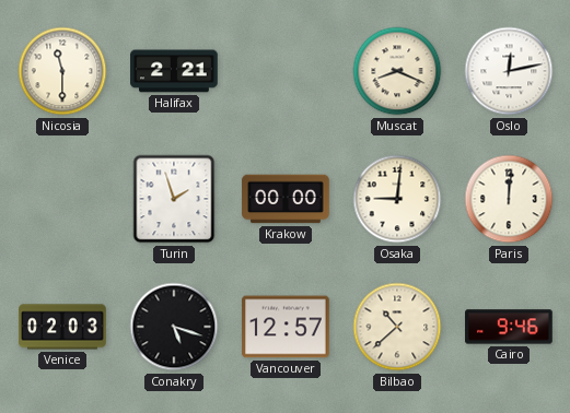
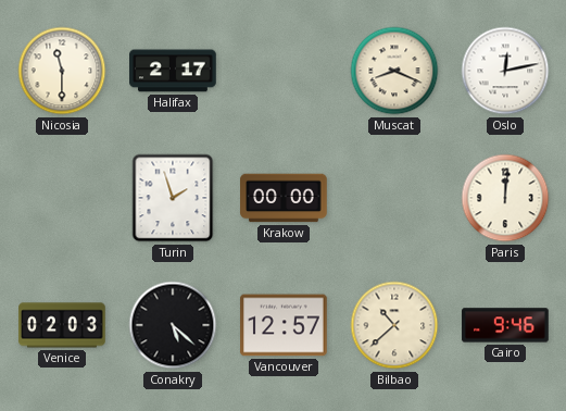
Halifax: 2:21 -> 2:17
Osaka: 9:01 -> none
Conakry: 5:18 -> 5:22
